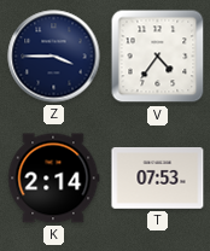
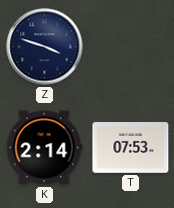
Z: 3:45 -> 3:48
V: 4:36 -> none
